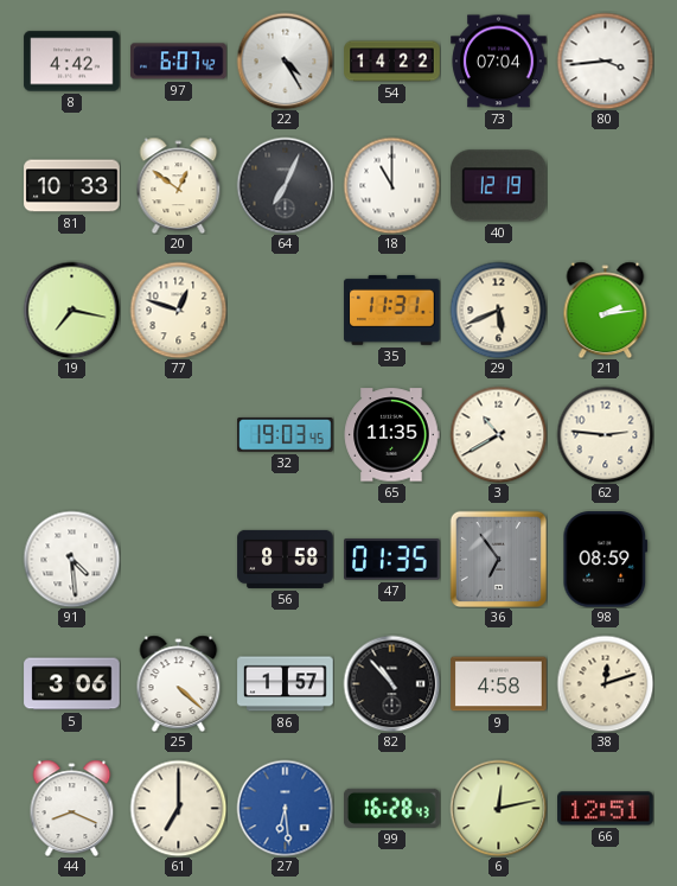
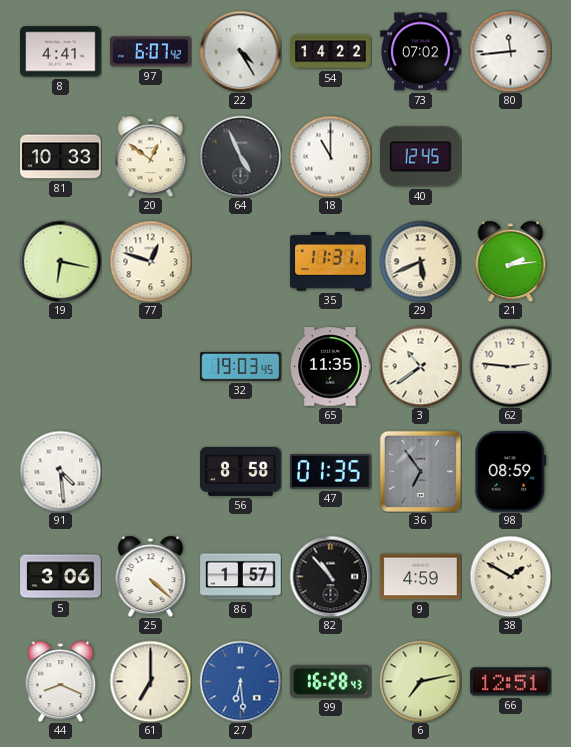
8: 4:42 -> 4:41
73: 07:04 -> 07:02
80: 3:44 -> 11:44
64: 7:04 -> 4:56
40: 12:19 -> 12:45
19: 7:17 -> 6:17
3: 10:40 -> 10:39
9: 4:58 -> 4:59
38: 12:12 -> 1:50
6: 12:13 -> 7:13
